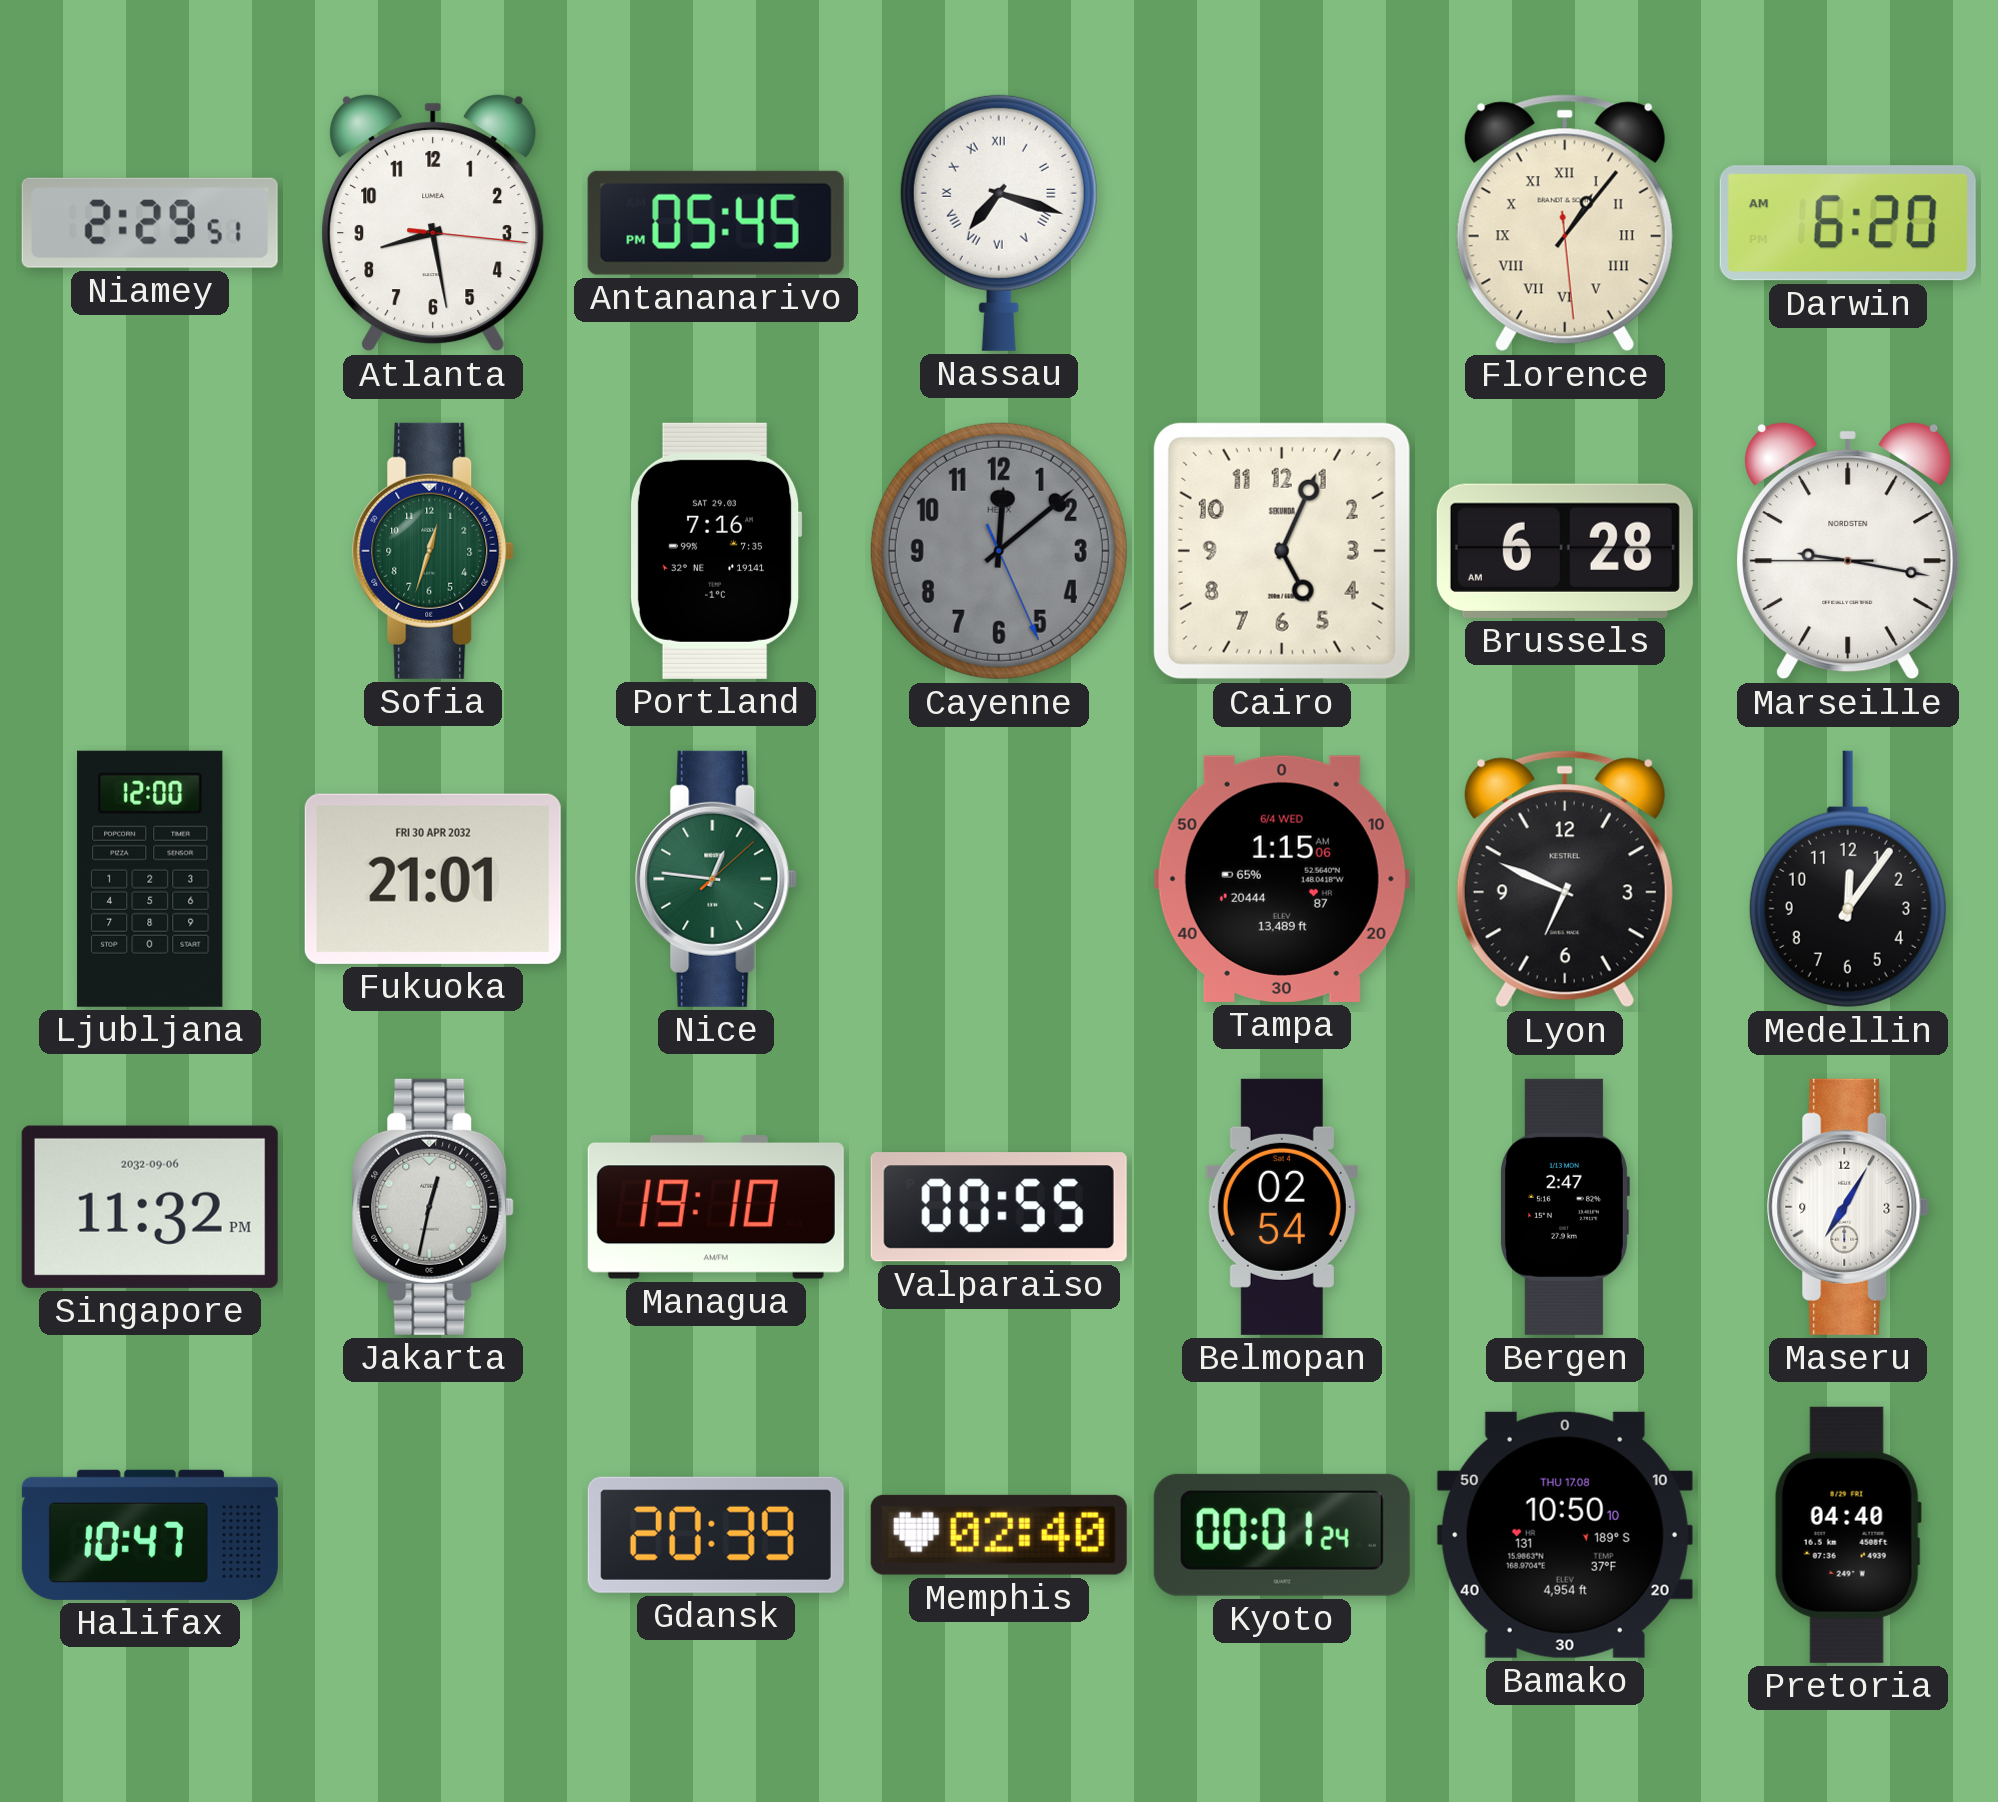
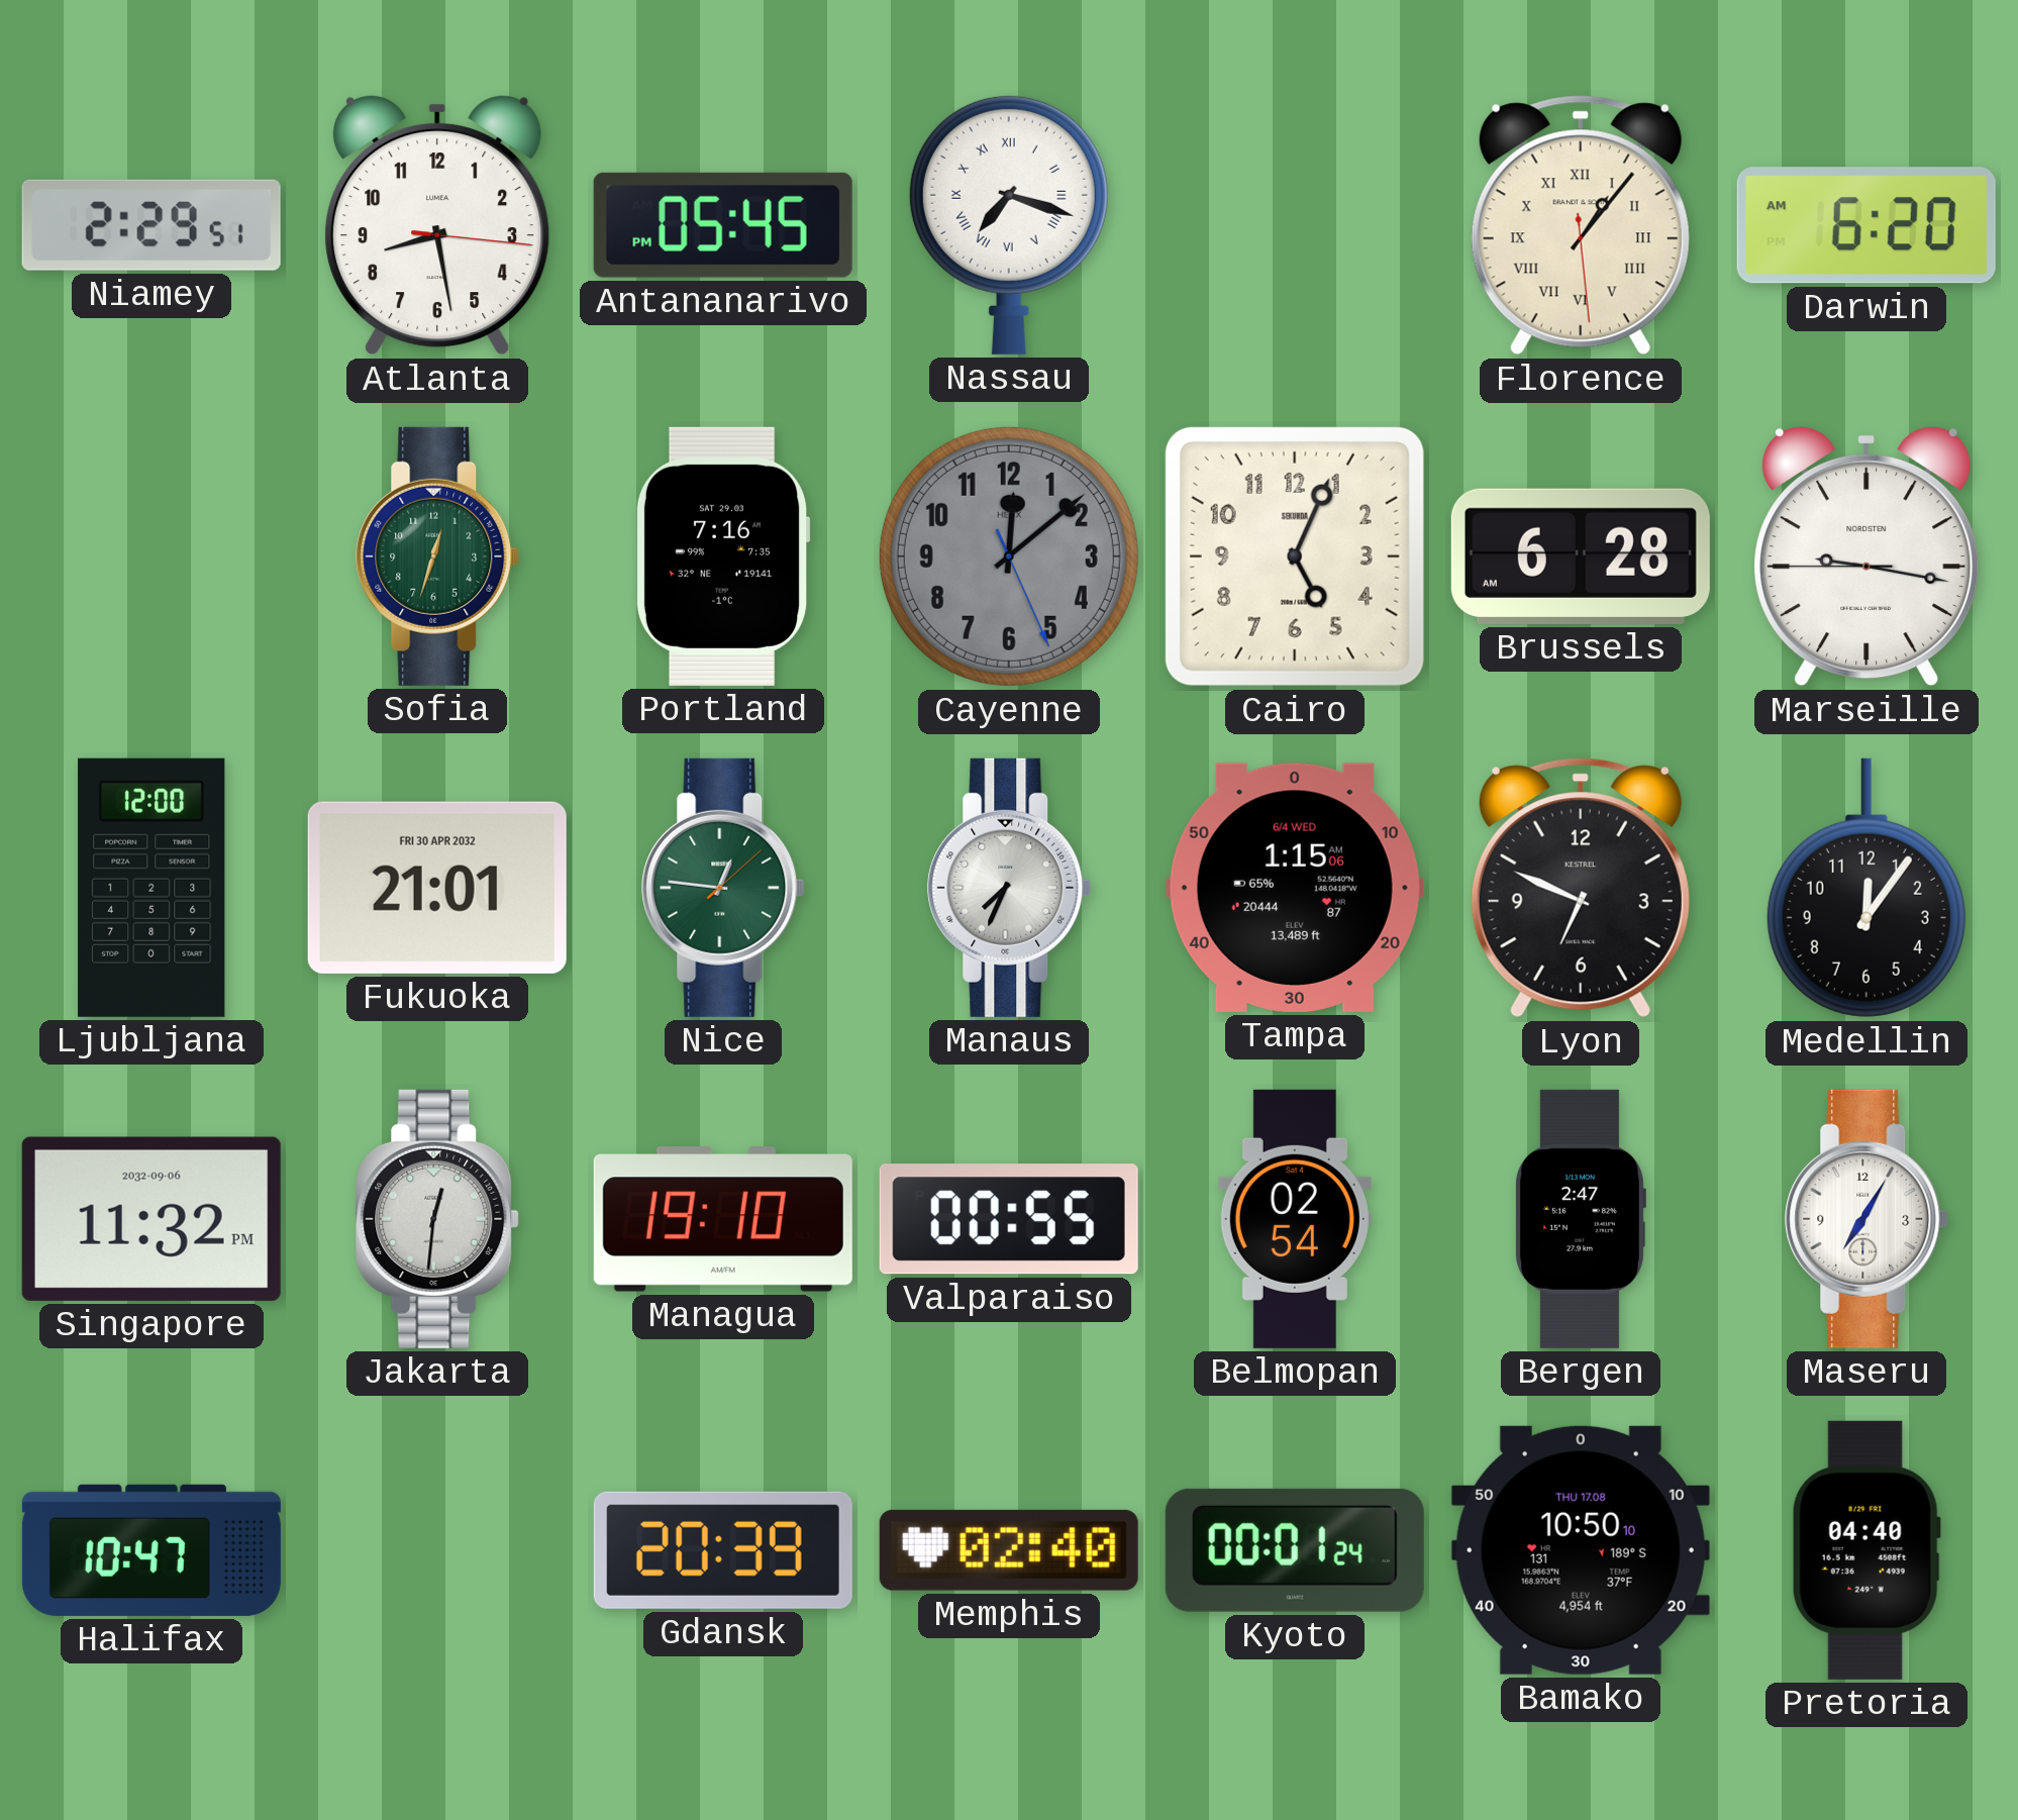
Manaus: none -> 7:34
Jakarta: 12:32 -> 12:31
